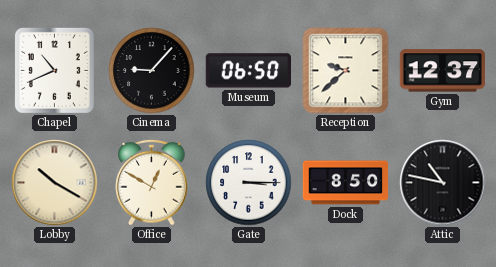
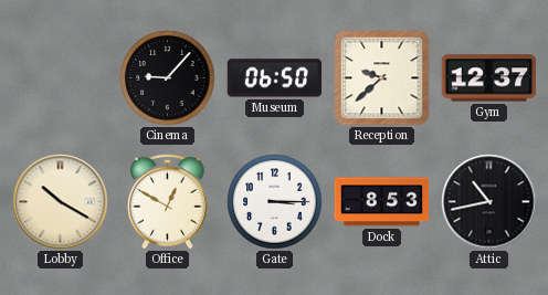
Chapel: 10:41 -> none
Dock: 8:50 -> 8:53
Attic: 10:47 -> 10:43
